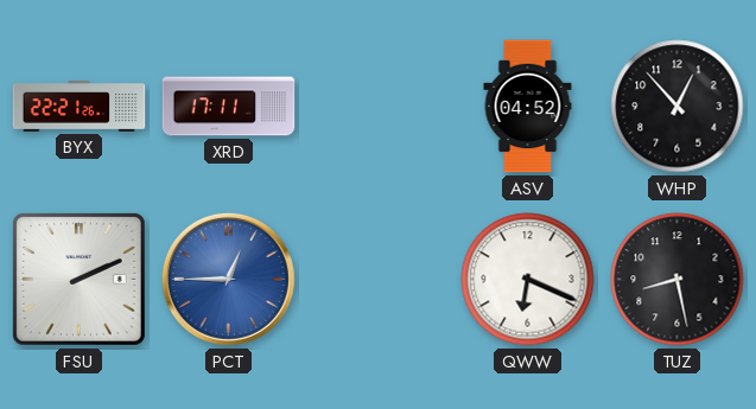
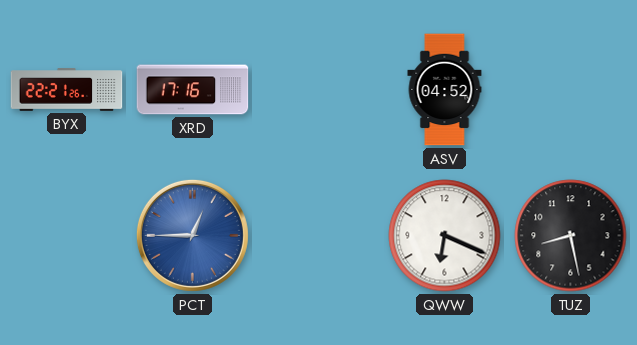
XRD: 17:11 -> 17:16
WHP: 12:53 -> none
FSU: 2:11 -> none
